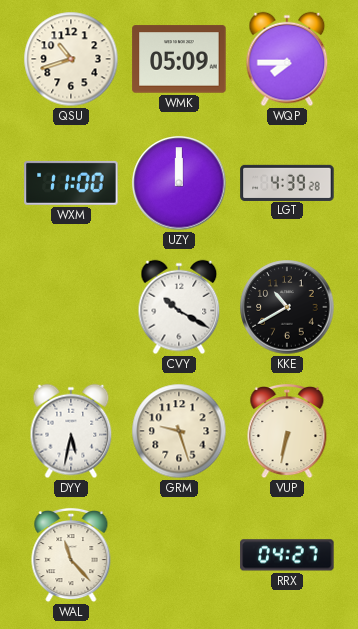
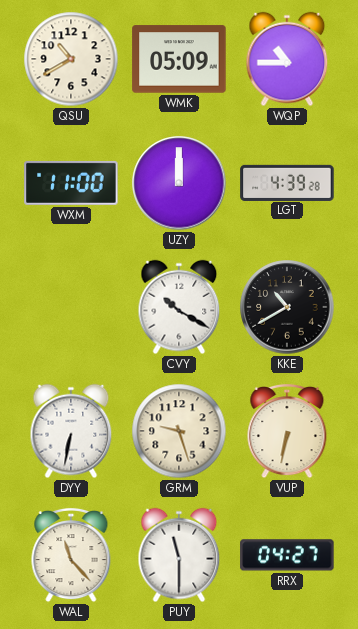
QSU: 10:42 -> 10:40
WQP: 7:45 -> 10:45
DYY: 5:32 -> 6:32
PUY: none -> 11:30
